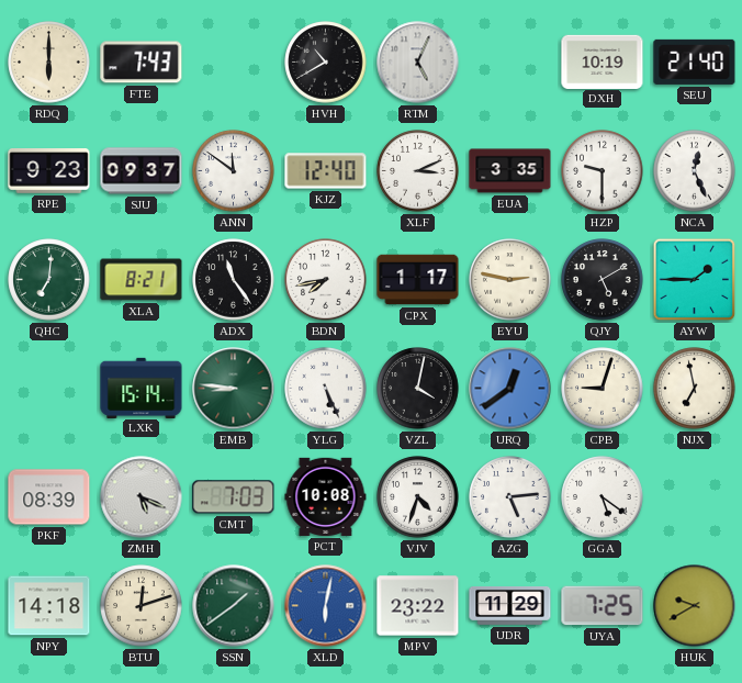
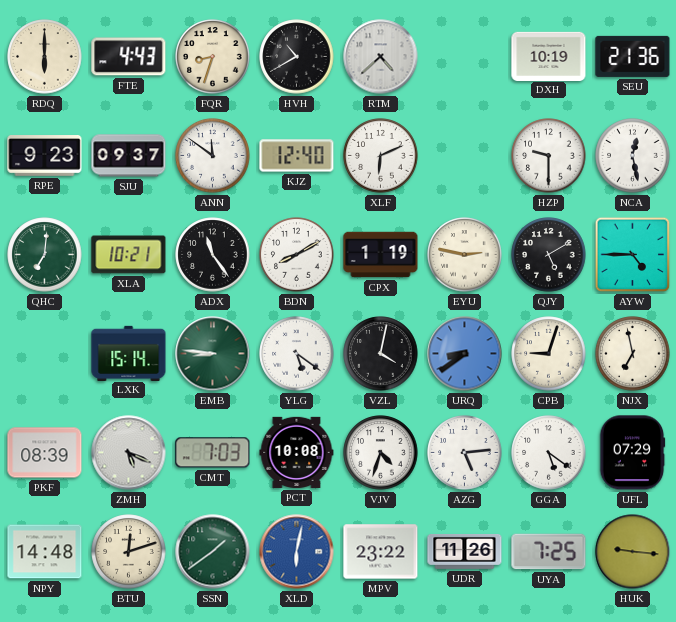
FTE: 7:43 -> 4:43
FQR: none -> 8:33
RTM: 5:04 -> 4:38
SEU: 21:40 -> 21:36
XLF: 3:11 -> 6:11
EUA: 3:35 -> none
NCA: 12:26 -> 12:28
XLA: 8:21 -> 10:21
BDN: 7:43 -> 8:10
CPX: 1:17 -> 1:19
AYW: 1:45 -> 4:45
YLG: 5:26 -> 5:21
URQ: 12:39 -> 8:39
UFL: none -> 07:29
NPY: 14:18 -> 14:48
UDR: 11:29 -> 11:26
HUK: 9:40 -> 9:16
